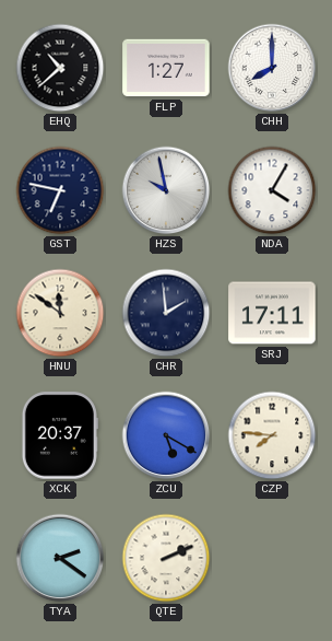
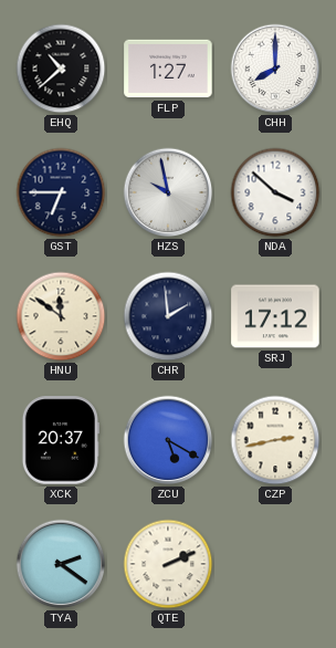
GST: 6:47 -> 6:45
NDA: 4:05 -> 3:52
SRJ: 17:11 -> 17:12
CZP: 7:46 -> 2:43
